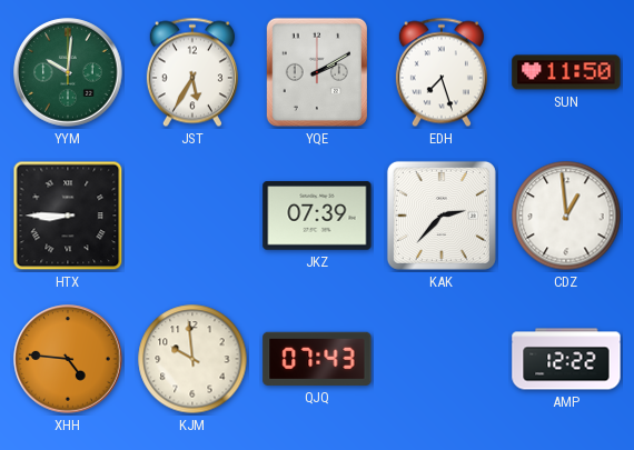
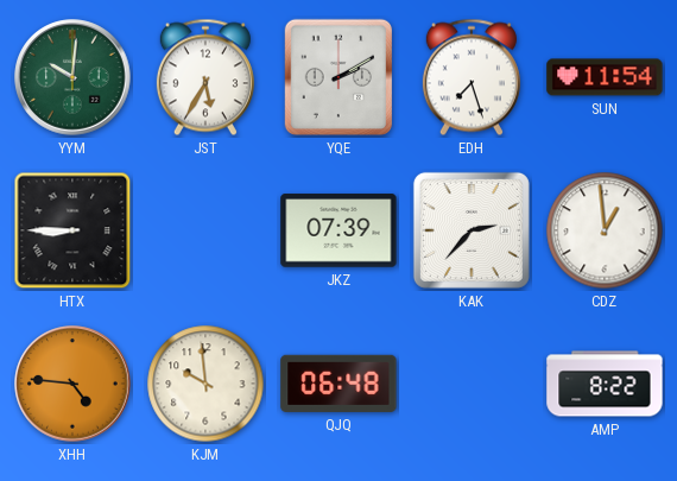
SUN: 11:50 -> 11:54
QJQ: 07:43 -> 06:48
AMP: 12:22 -> 8:22
